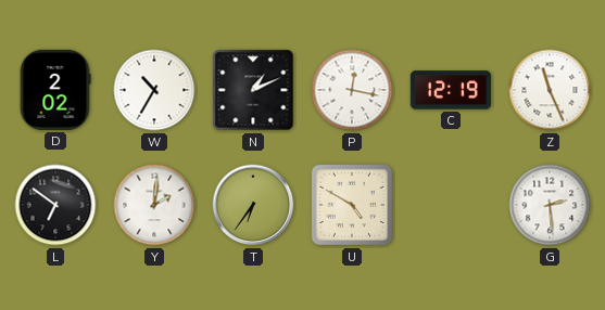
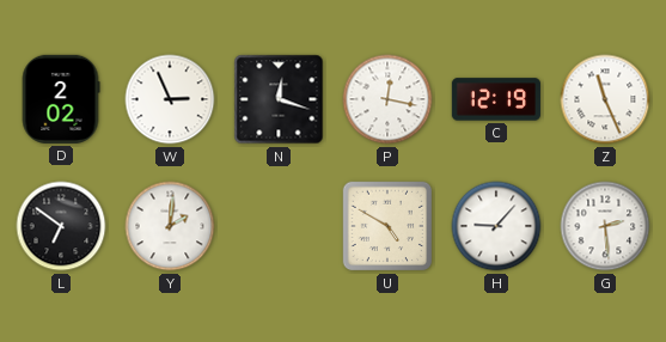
W: 10:35 -> 2:56
N: 1:11 -> 12:18
T: 6:36 -> none
H: none -> 9:07
